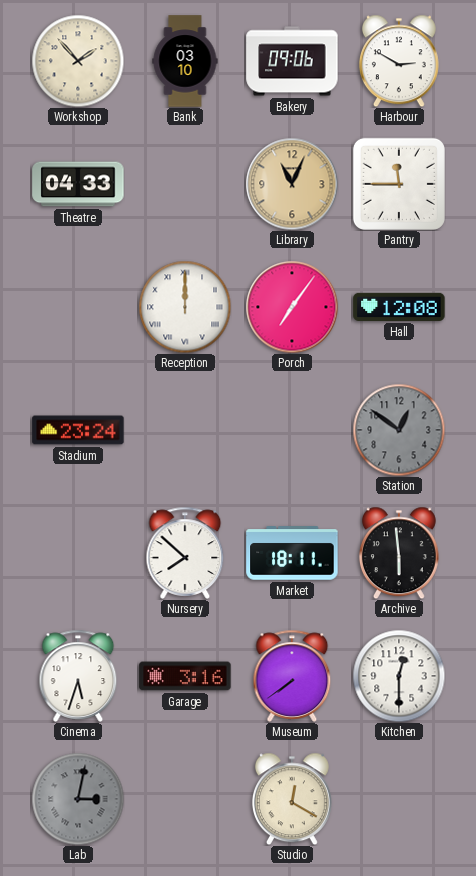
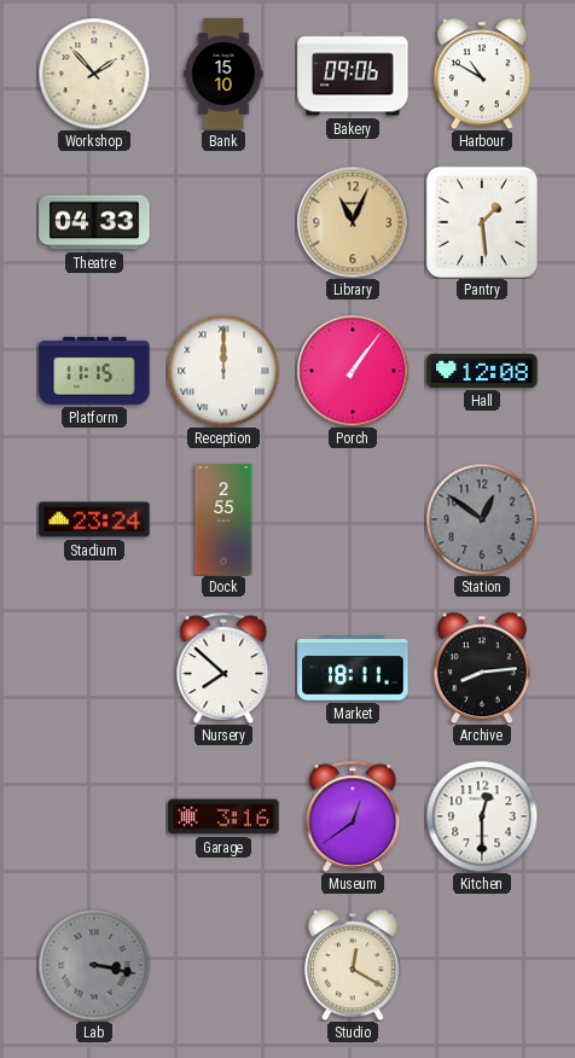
Bank: 03:10 -> 15:10
Harbour: 2:50 -> 10:50
Pantry: 11:45 -> 1:29
Platform: none -> 11:15
Porch: 7:06 -> 1:06
Dock: none -> 2:55
Archive: 5:59 -> 8:14
Cinema: 5:33 -> none
Museum: 7:39 -> 12:39
Lab: 3:02 -> 3:17
